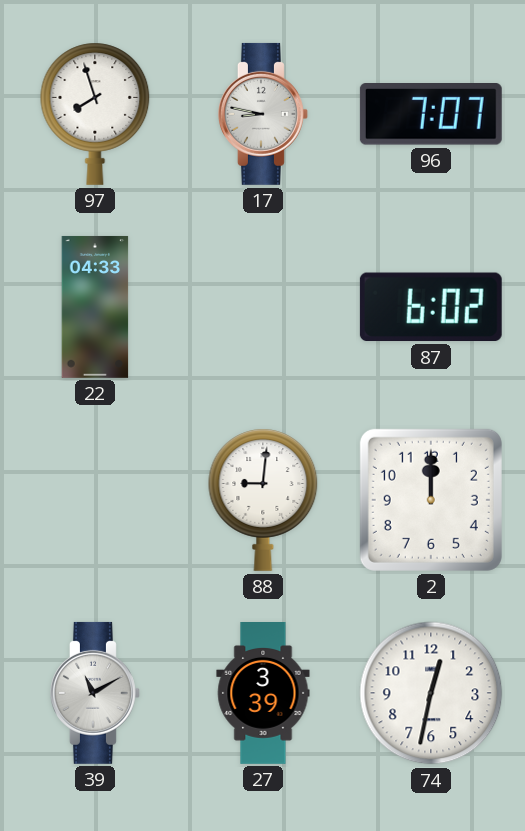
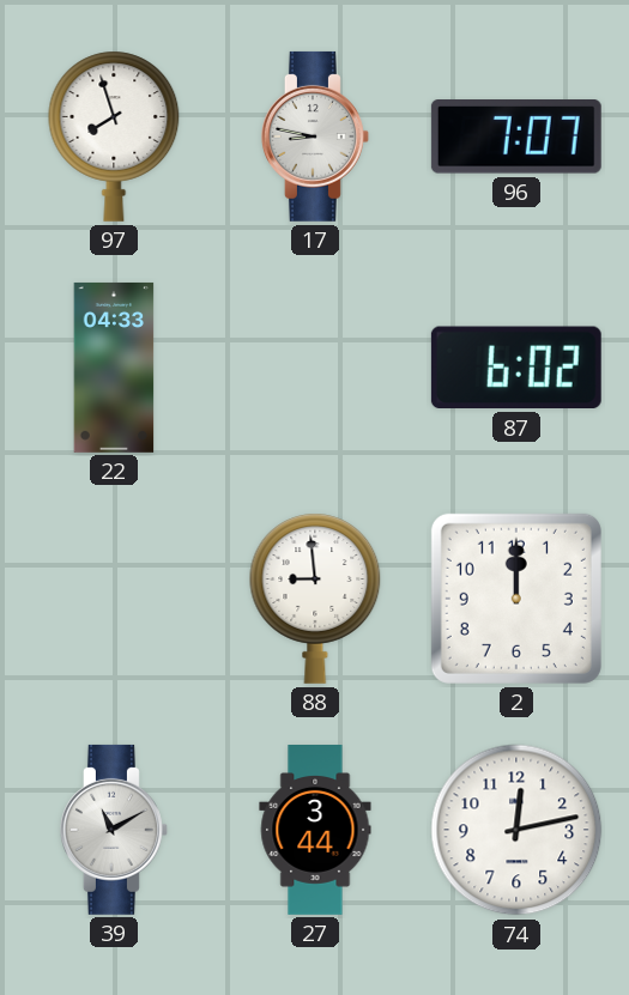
88: 9:01 -> 8:59
27: 3:39 -> 3:44
74: 12:32 -> 12:13
